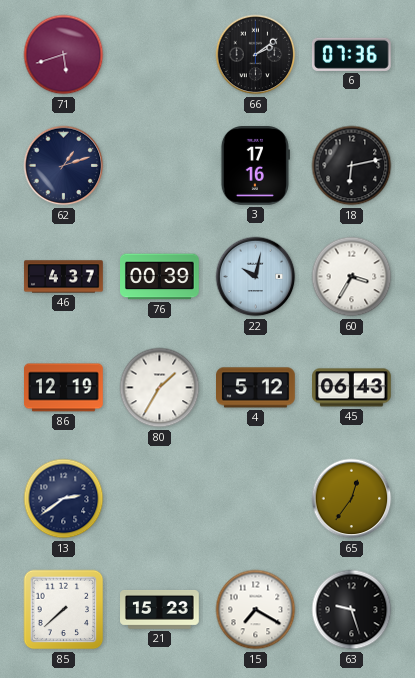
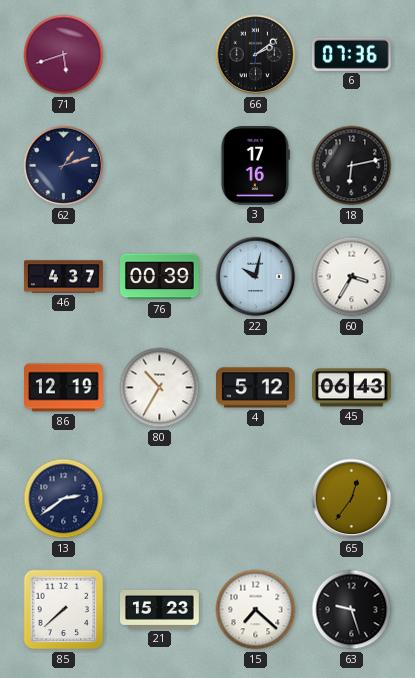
80: 1:35 -> 10:35
15: 7:20 -> 7:22
